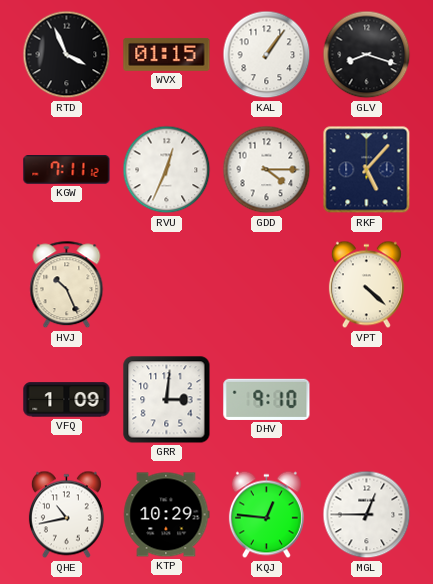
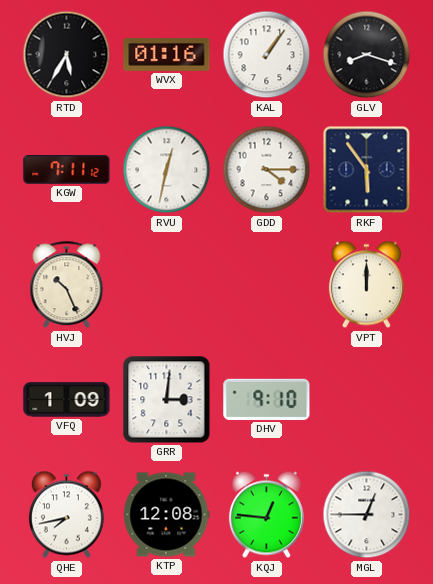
RTD: 3:56 -> 5:35
WVX: 01:15 -> 01:16
RVU: 12:34 -> 12:32
RKF: 5:07 -> 5:54
VPT: 4:22 -> 12:00
QHE: 10:43 -> 7:43
KTP: 10:29 -> 12:08
